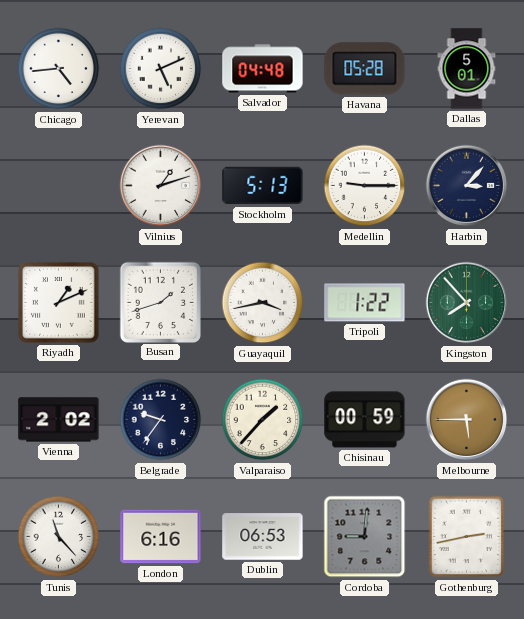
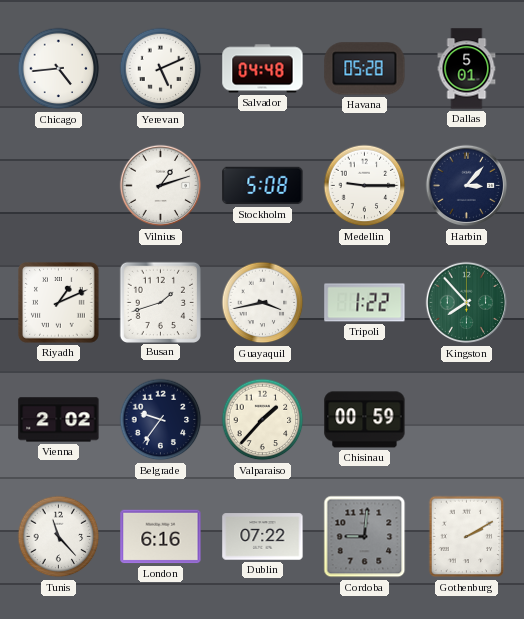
Stockholm: 5:13 -> 5:08
Melbourne: 5:45 -> none
Dublin: 06:53 -> 07:22
Gothenburg: 2:43 -> 2:10
